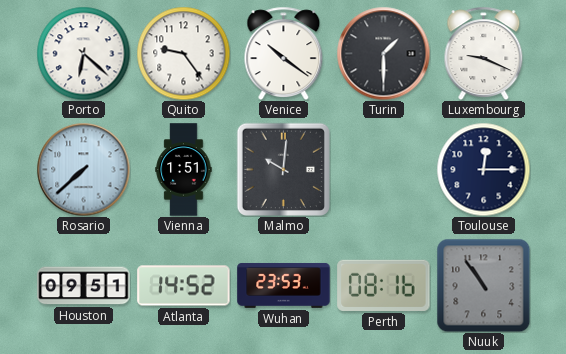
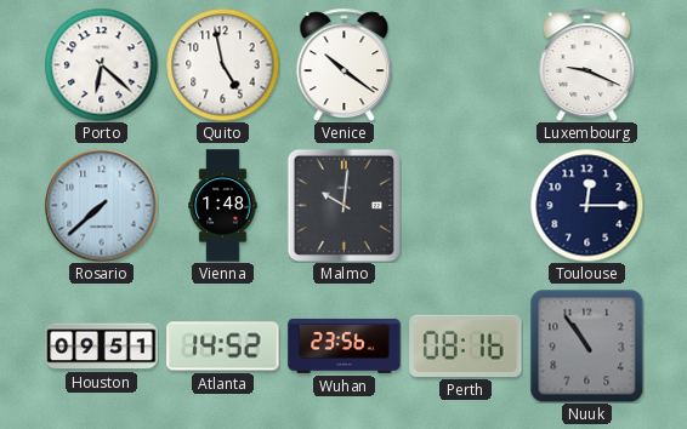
Quito: 9:24 -> 4:58
Turin: 1:30 -> none
Vienna: 1:51 -> 1:48
Wuhan: 23:53 -> 23:56
